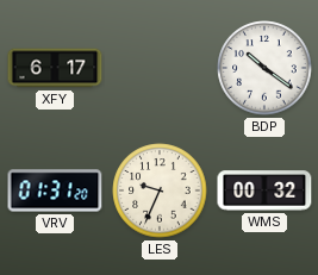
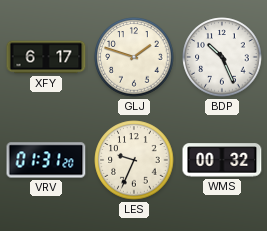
GLJ: none -> 1:48
BDP: 10:21 -> 10:26
